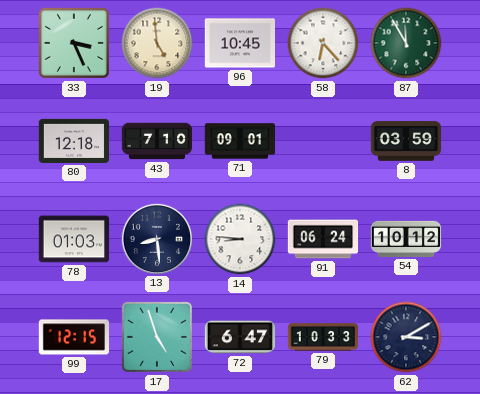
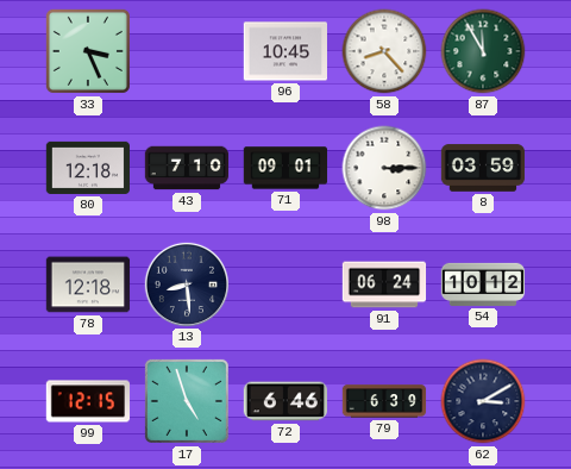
19: 4:59 -> none
58: 6:23 -> 8:23
98: none -> 3:15
78: 01:03 -> 12:18
14: 8:46 -> none
72: 6:47 -> 6:46
79: 10:33 -> 6:39
